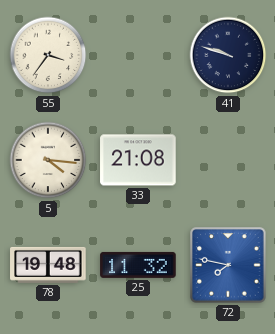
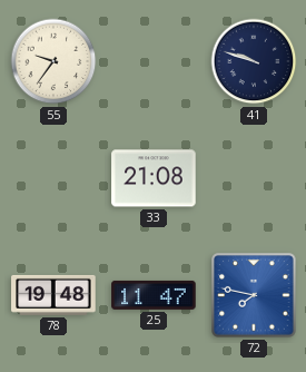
55: 3:36 -> 9:36
5: 4:16 -> none
25: 11:32 -> 11:47
